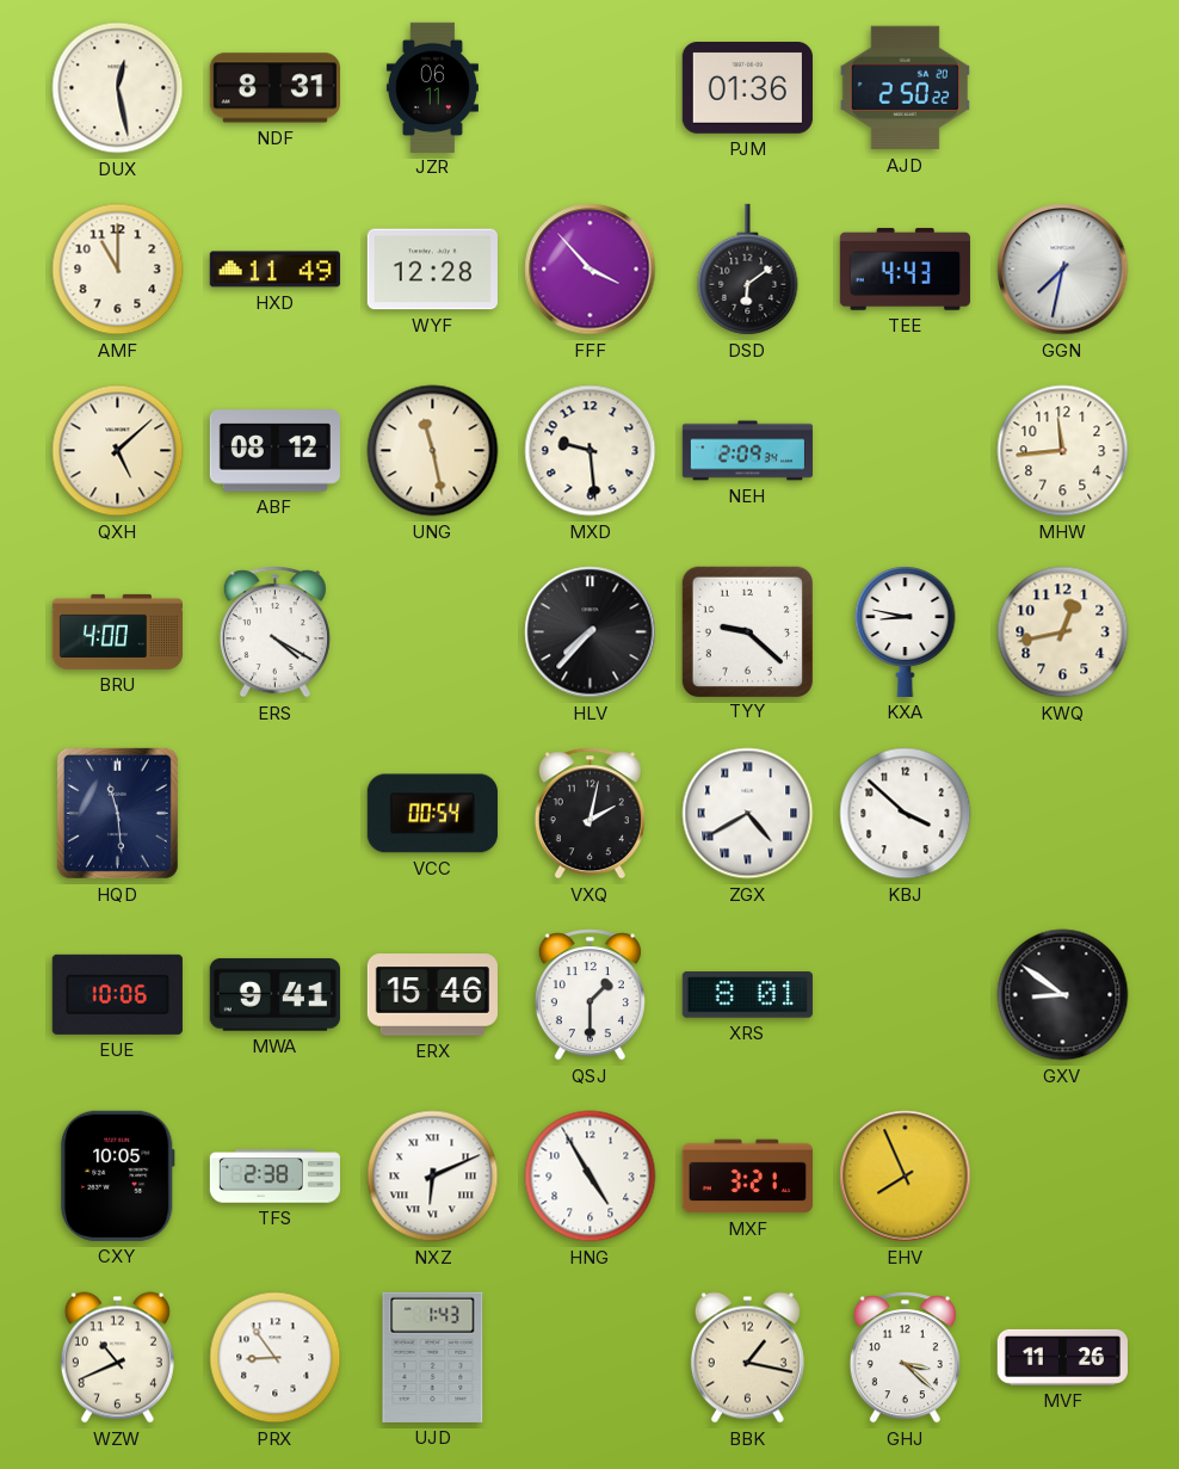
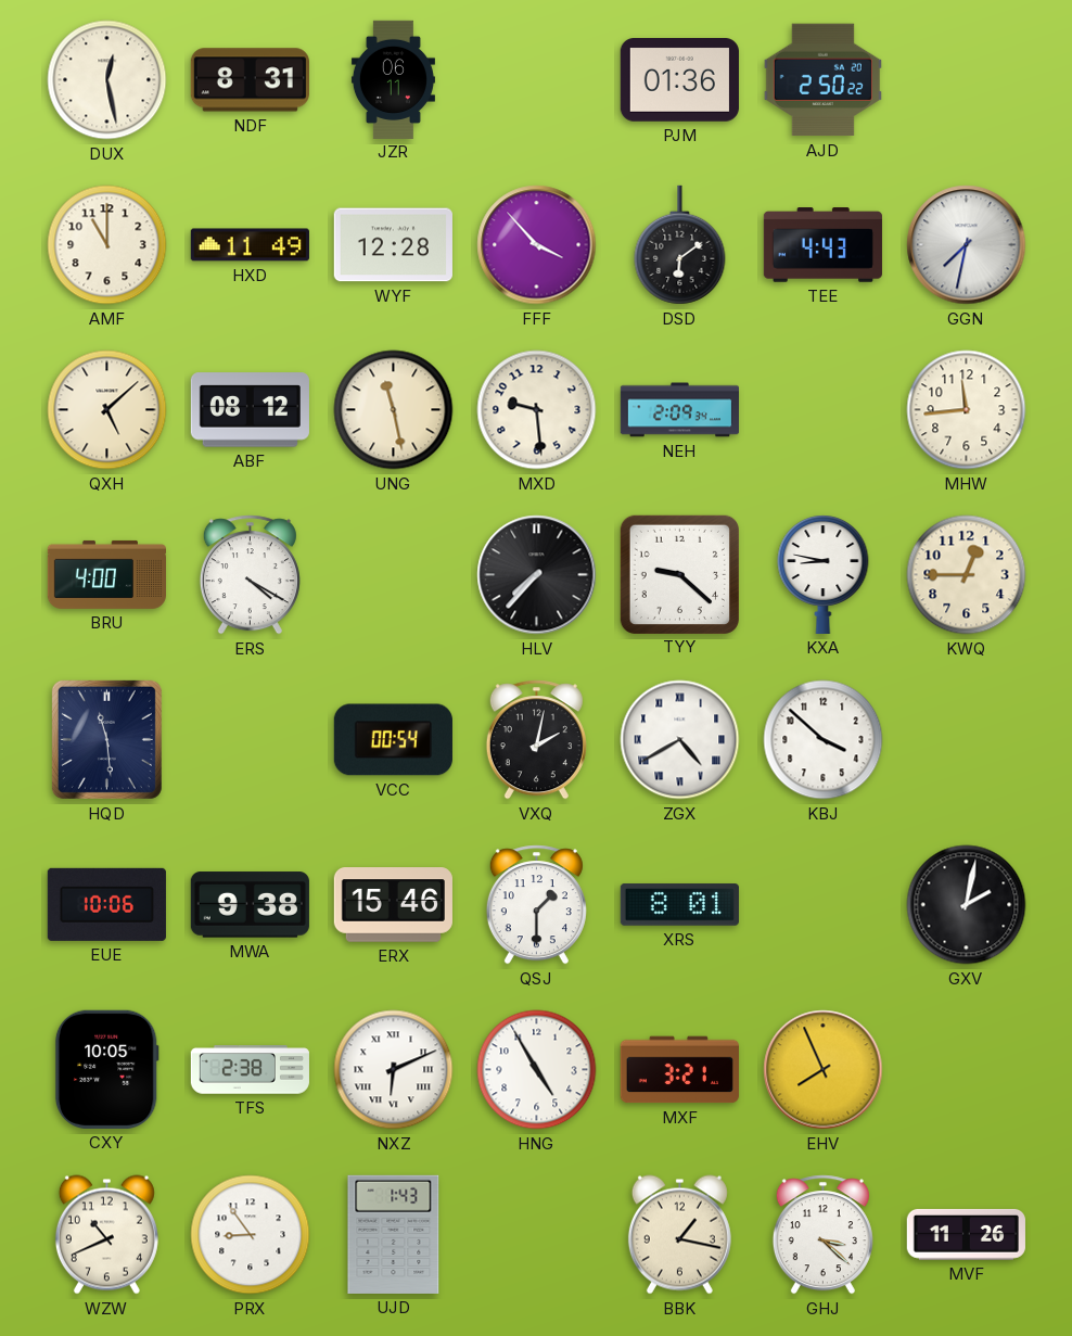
KWQ: 12:43 -> 12:45
MWA: 9:41 -> 9:38
GXV: 8:51 -> 2:02
